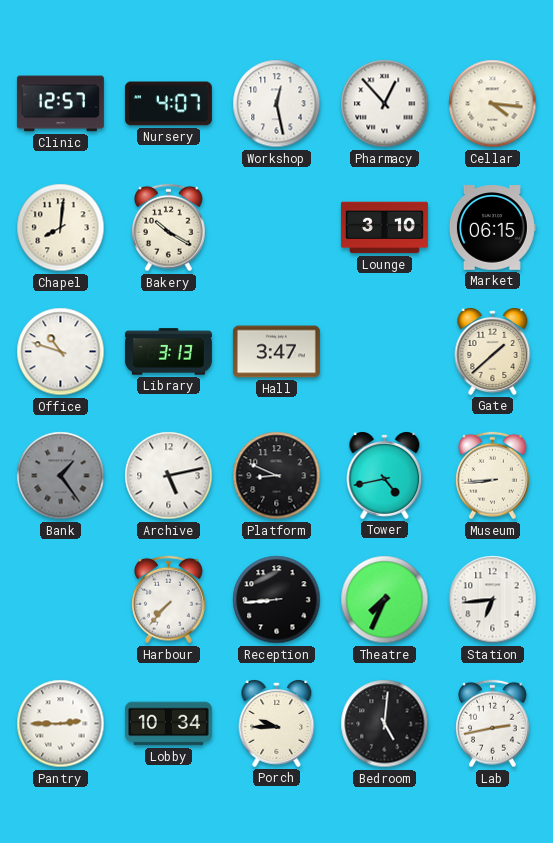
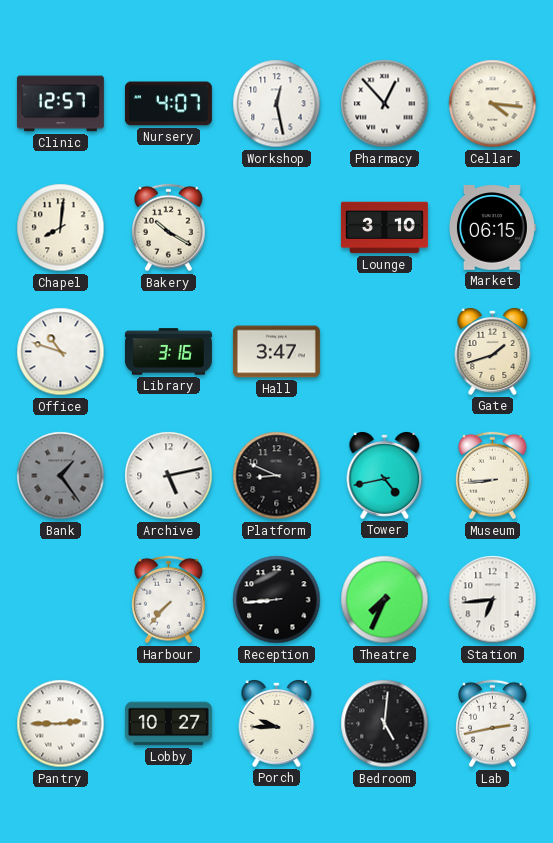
Library: 3:13 -> 3:16
Gate: 1:38 -> 1:42
Lobby: 10:34 -> 10:27
